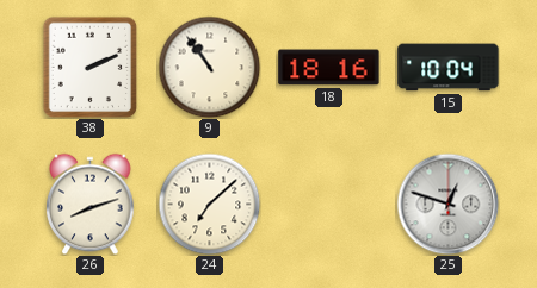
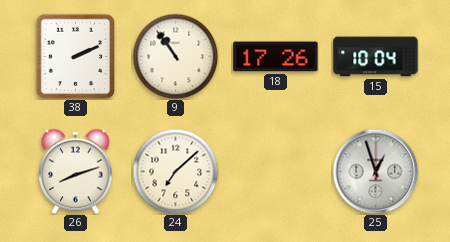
18: 18:16 -> 17:26
25: 12:48 -> 12:57
